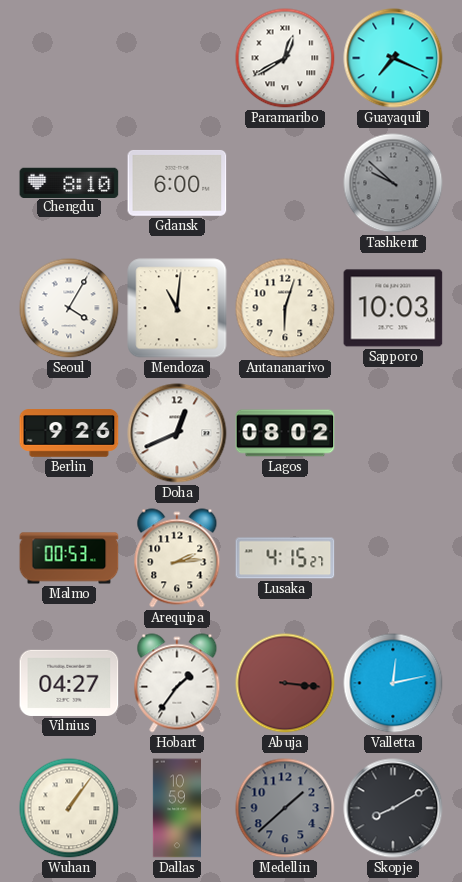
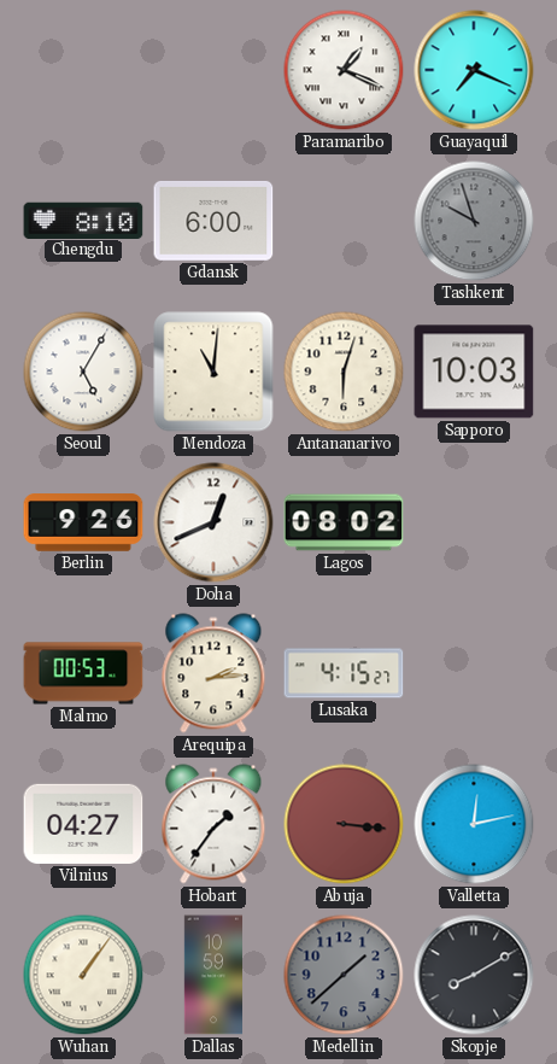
Paramaribo: 12:40 -> 1:19
Tashkent: 9:52 -> 9:57
Seoul: 4:05 -> 5:05
